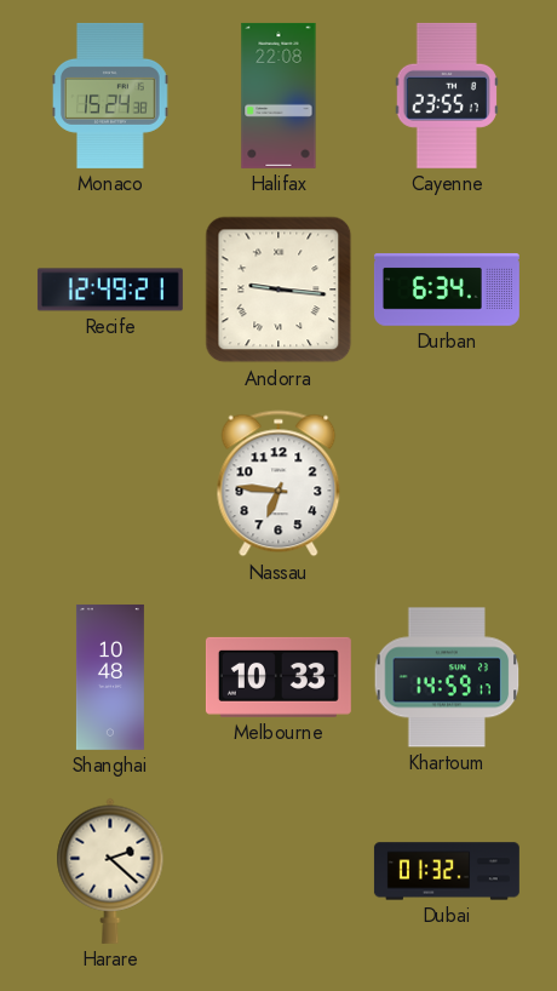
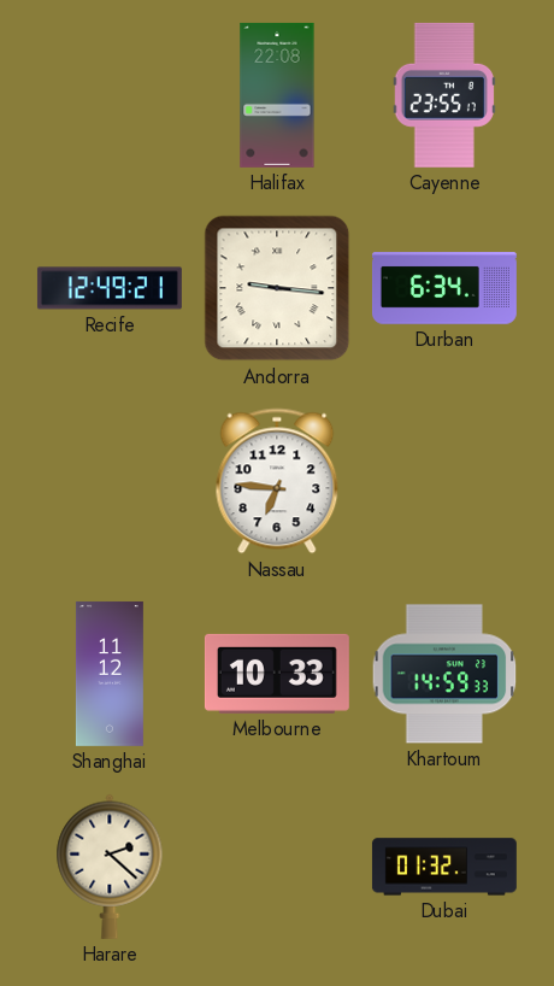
Monaco: 15:24 -> none
Shanghai: 10:48 -> 11:12
Khartoum: 14:59:17 -> 14:59:33
